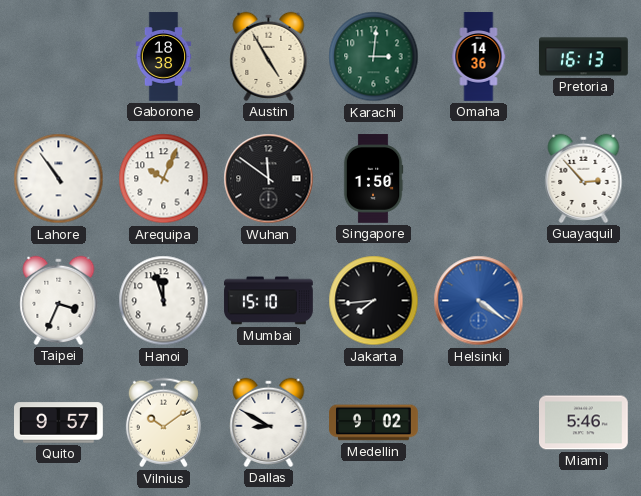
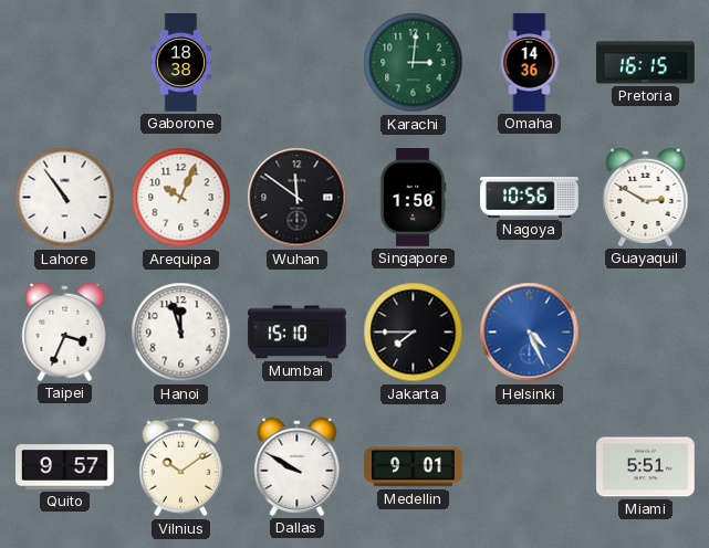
Austin: 4:55 -> none
Pretoria: 16:13 -> 16:15
Nagoya: none -> 10:56
Guayaquil: 2:53 -> 2:50
Jakarta: 7:44 -> 7:45
Helsinki: 4:21 -> 4:26
Dallas: 8:50 -> 9:50
Medellin: 9:02 -> 9:01
Miami: 5:46 -> 5:51
